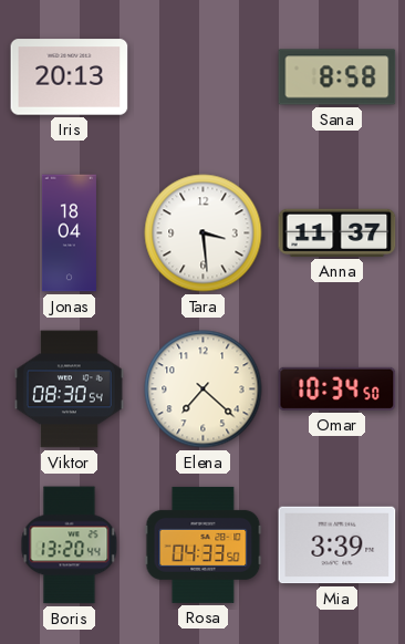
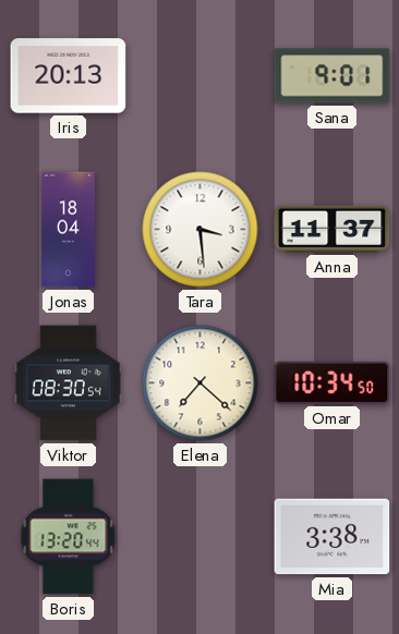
Sana: 8:58 -> 9:01
Rosa: 04:33 -> none
Mia: 3:39 -> 3:38
